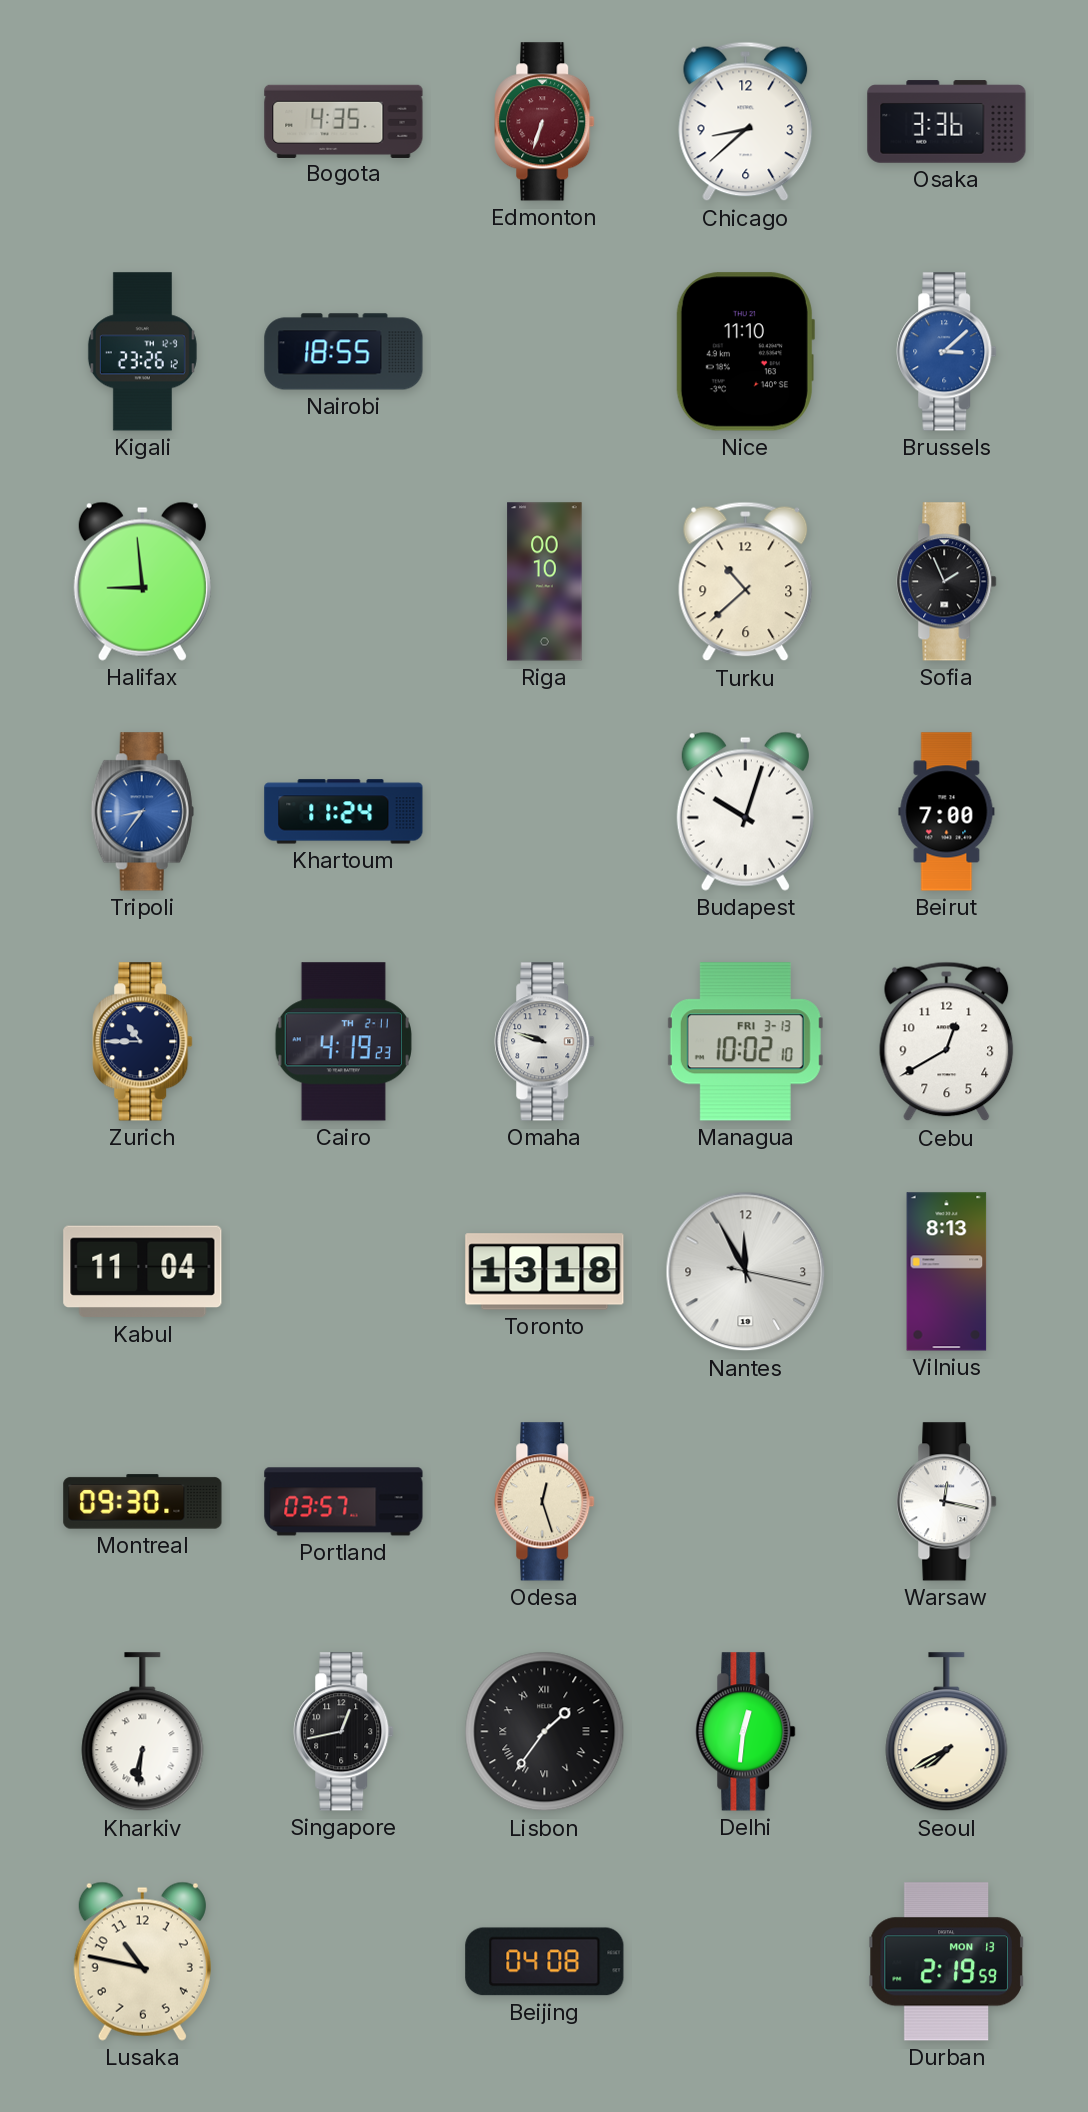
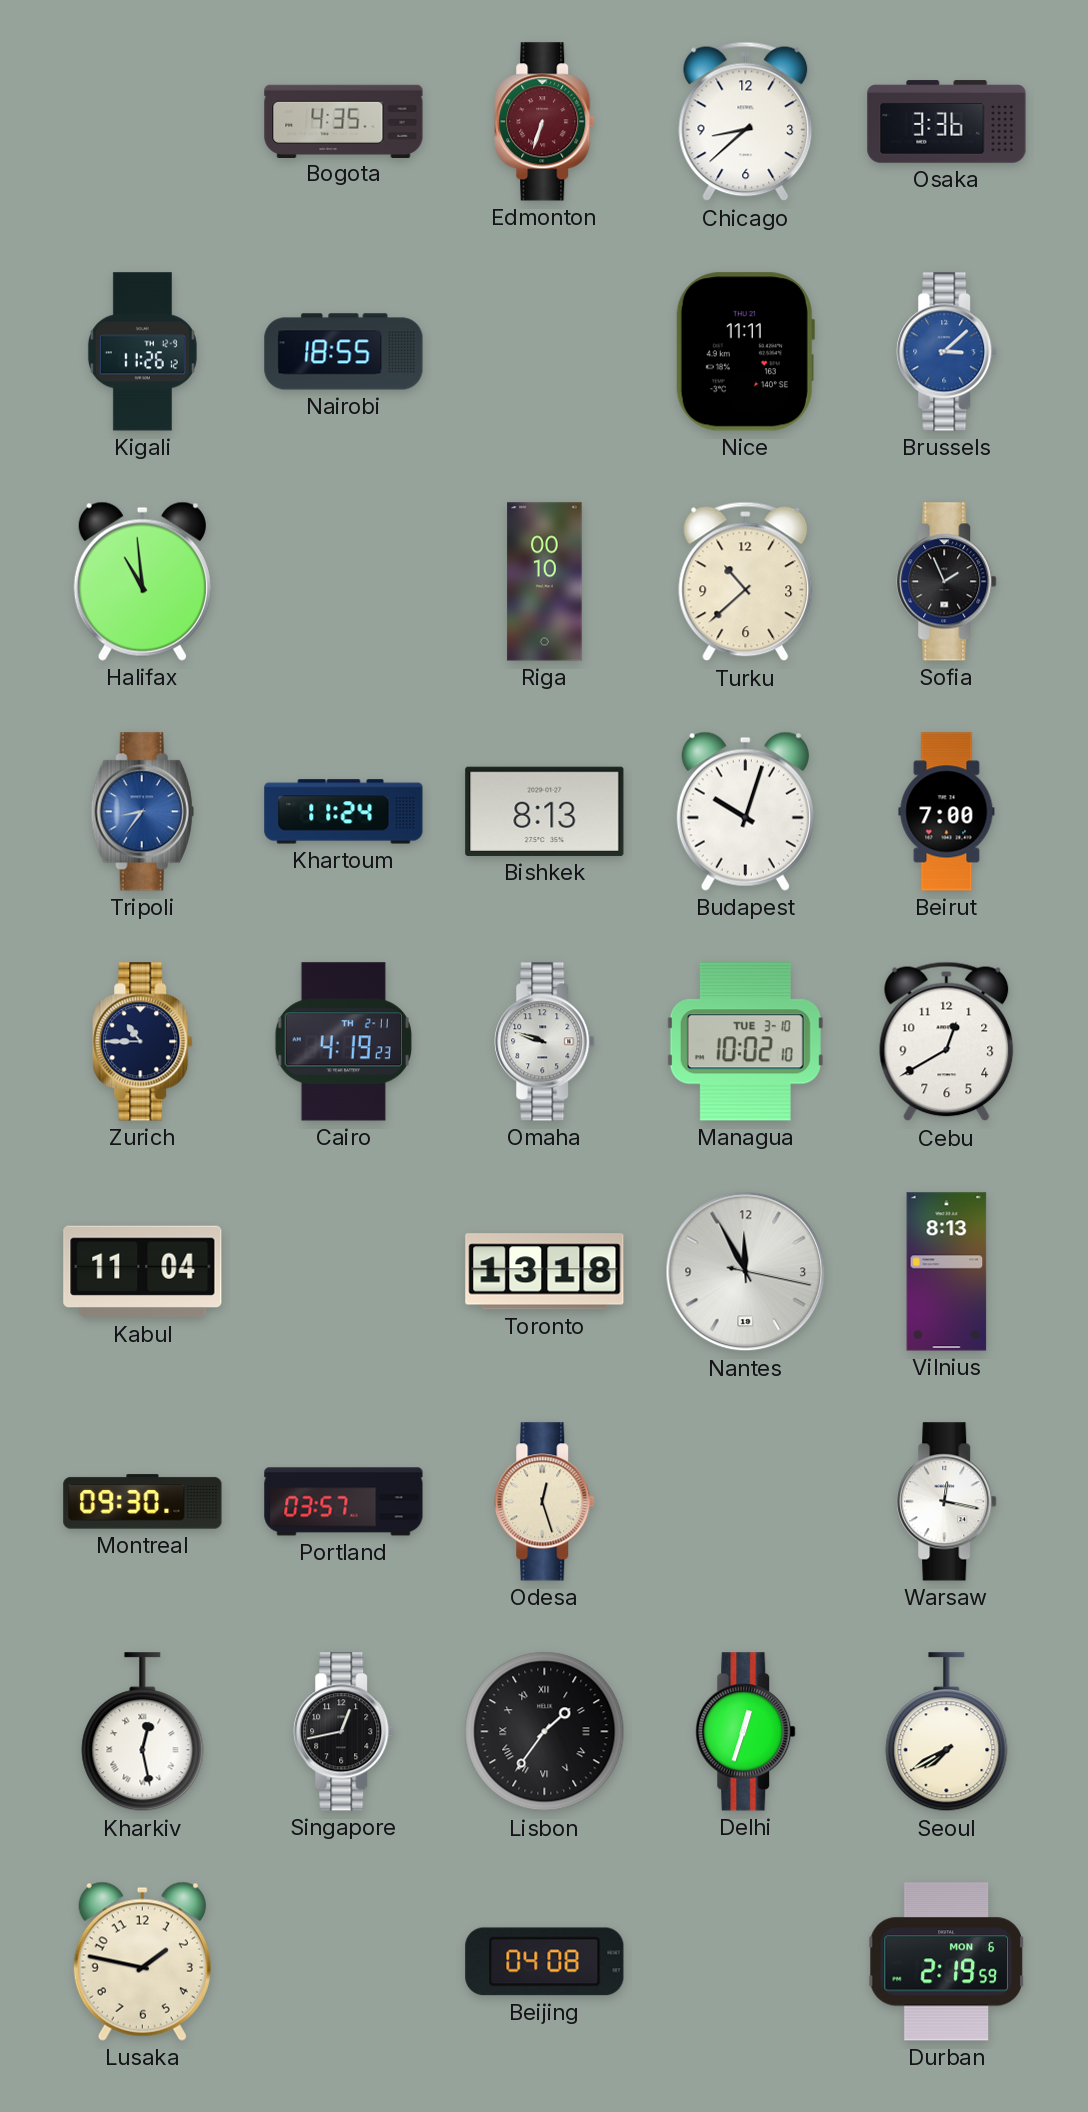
Kigali: 23:26 -> 11:26
Nice: 11:10 -> 11:11
Halifax: 8:59 -> 10:59
Bishkek: none -> 8:13
Managua date: FRI 3-13 -> TUE 3-10
Kharkiv: 6:31 -> 12:28
Delhi: 12:31 -> 12:33
Lusaka: 10:47 -> 1:47
Durban date: MON 13 -> MON 6
